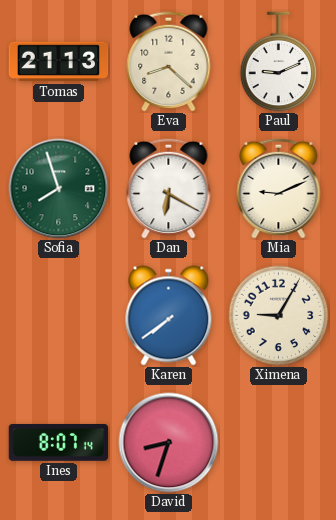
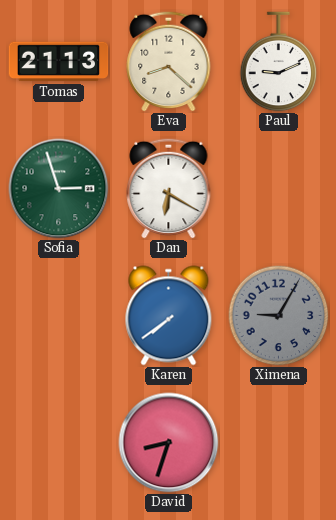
Sofia: 7:57 -> 2:57
Mia: 9:11 -> none
Ximena dial: cream -> grey
Ines: 8:07 -> none
